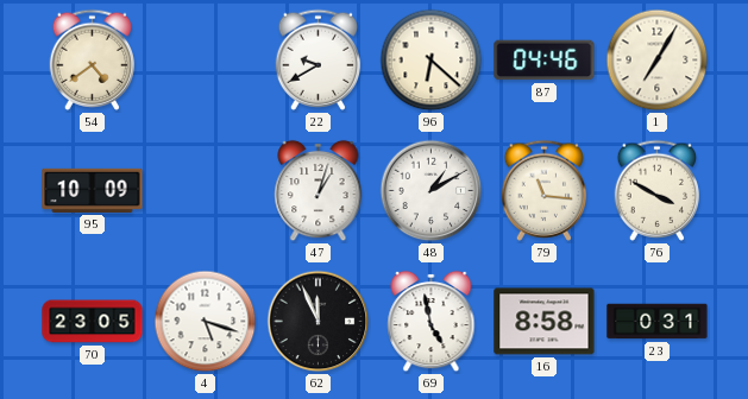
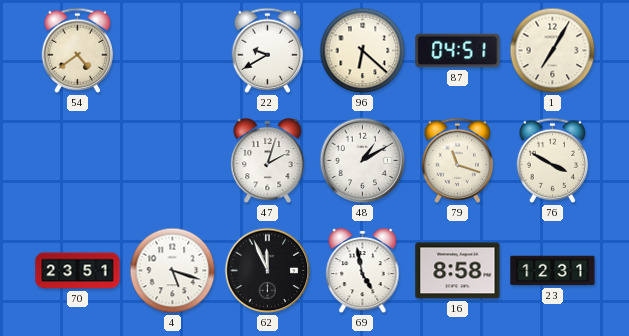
87: 04:46 -> 04:51
95: 10:09 -> none
47: 1:03 -> 2:03
79: 11:16 -> 11:18
70: 23:05 -> 23:51
23: 0:31 -> 12:31
